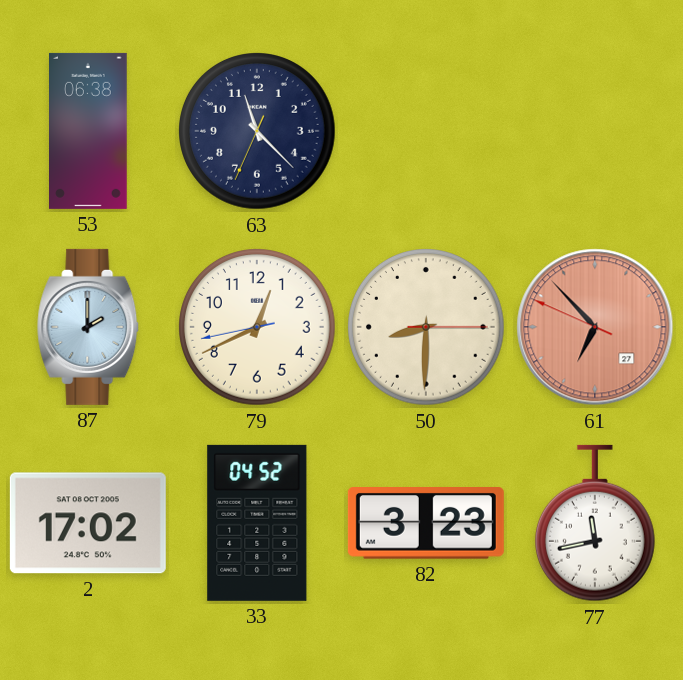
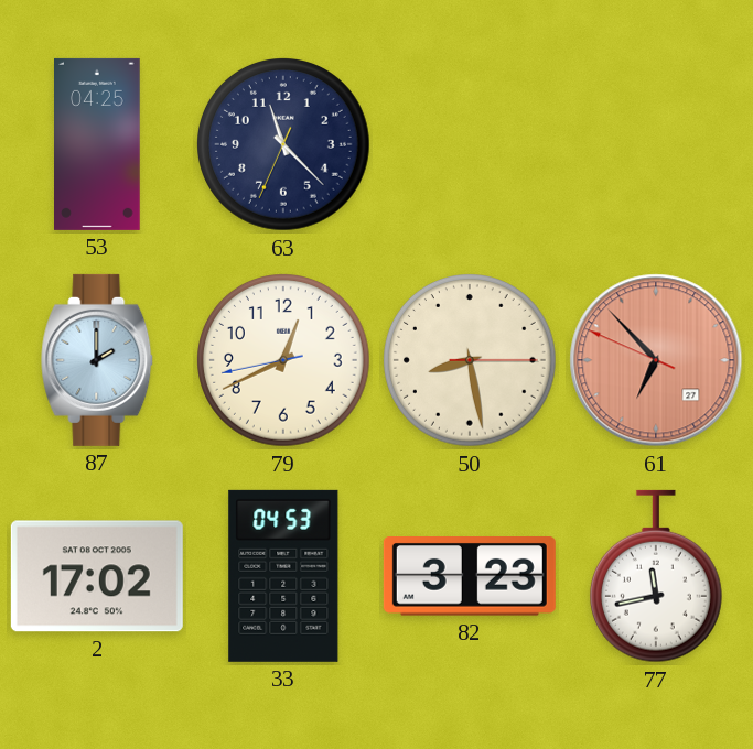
53: 06:38 -> 04:25
50: 8:30 -> 8:28
33: 04:52 -> 04:53
